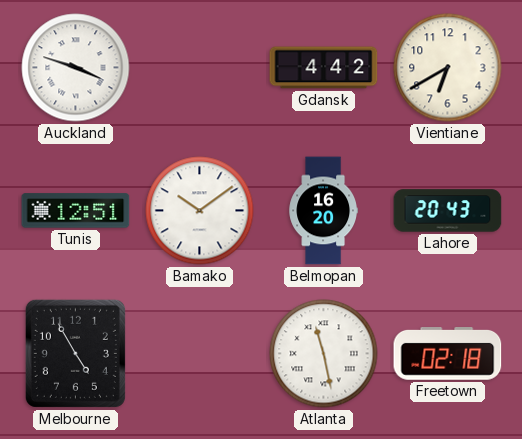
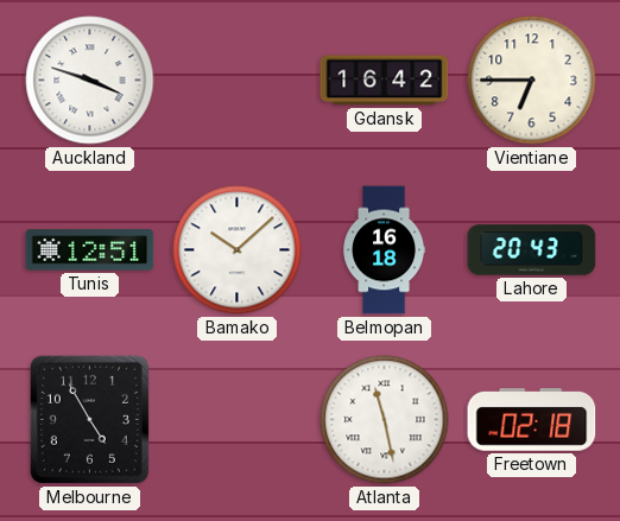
Gdansk: 4:42 -> 16:42
Vientiane: 6:40 -> 6:45
Bamako: 10:09 -> 10:08
Belmopan: 16:20 -> 16:18
